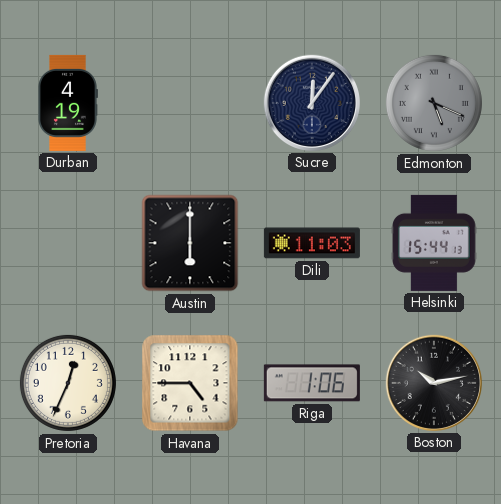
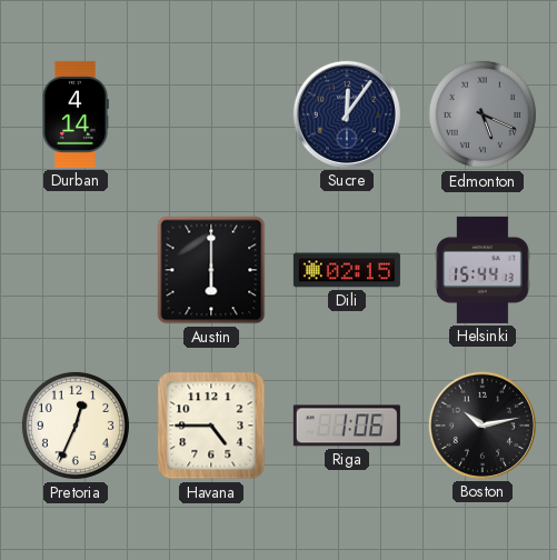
Durban: 4:19 -> 4:14
Dili: 11:03 -> 02:15
